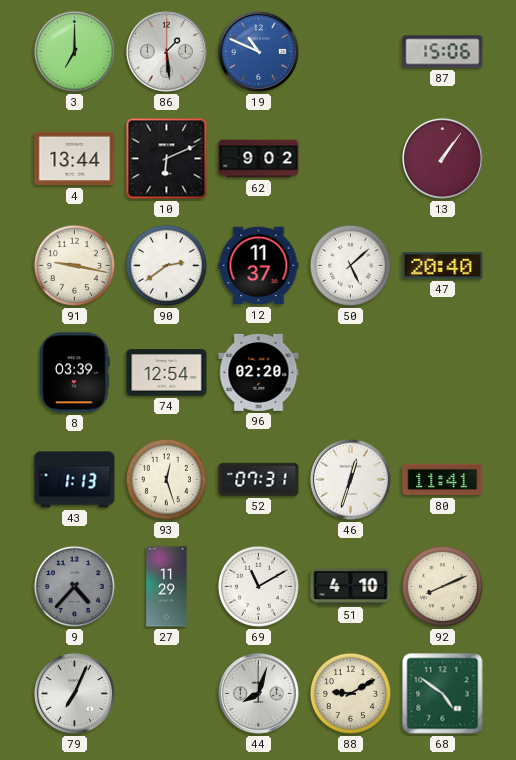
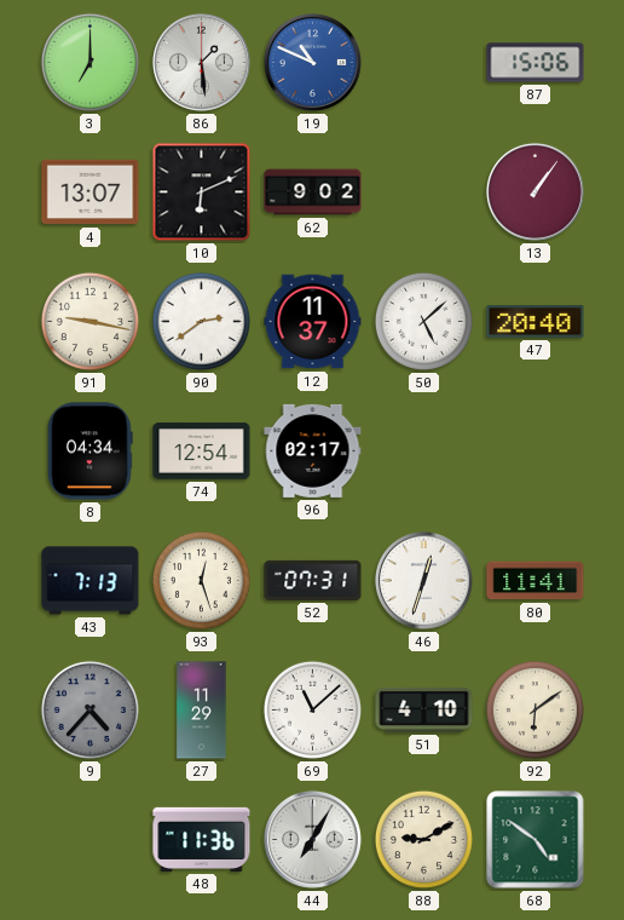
4: 13:44 -> 13:07
8: 03:39 -> 04:34
96: 02:20 -> 02:17
43: 1:13 -> 7:13
69: 11:10 -> 11:08
92: 8:11 -> 6:09
79: 7:04 -> none
48: none -> 11:36
44: 8:03 -> 7:05
